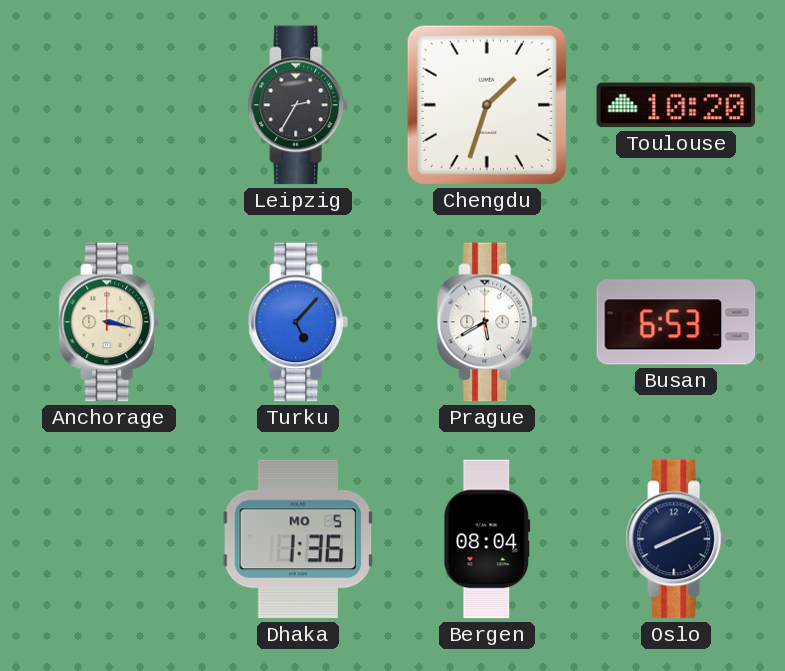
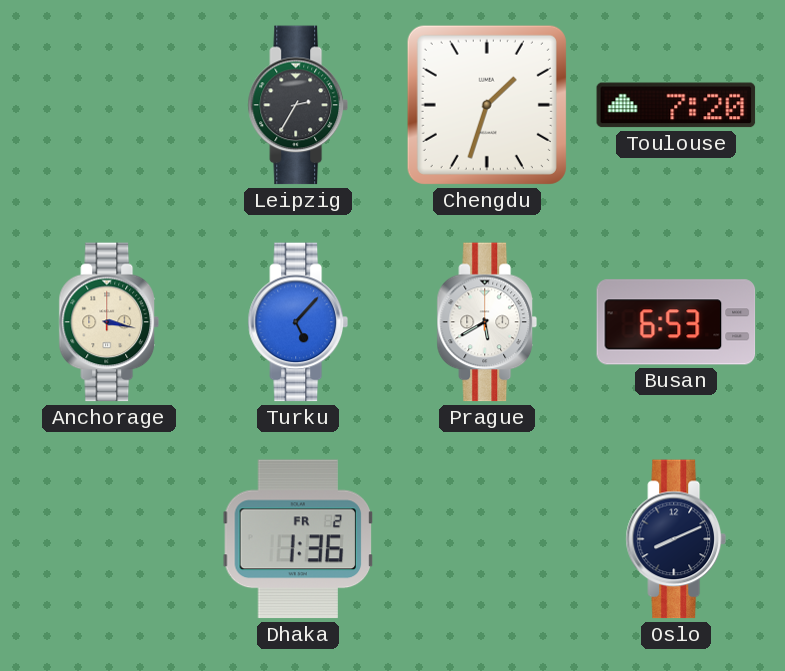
Toulouse: 10:20 -> 7:20
Dhaka date: MO 5 -> FR 2
Bergen: 08:04 -> none
